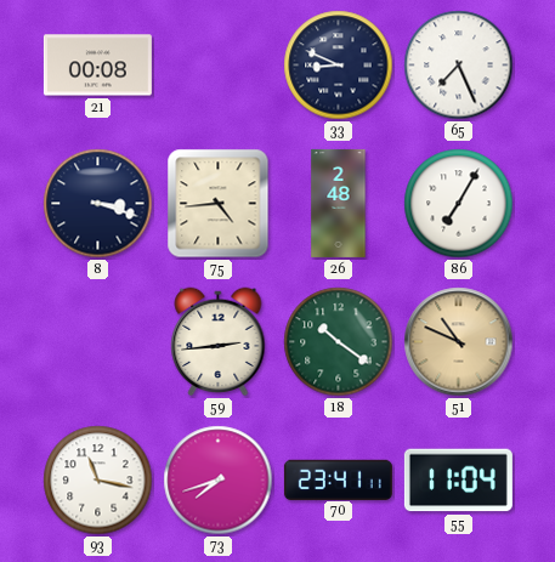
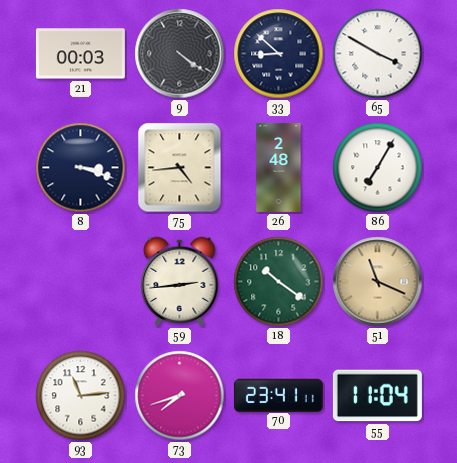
21: 00:08 -> 00:03
9: none -> 4:21
33: 8:49 -> 8:52
65: 7:26 -> 3:50
51: 10:49 -> 11:19
93: 11:17 -> 11:14
